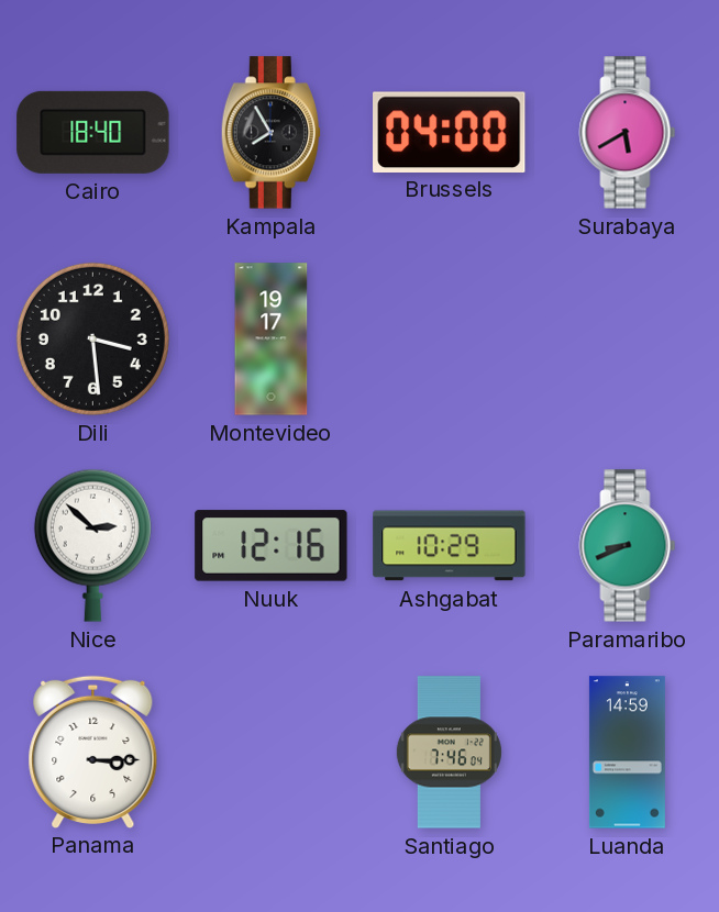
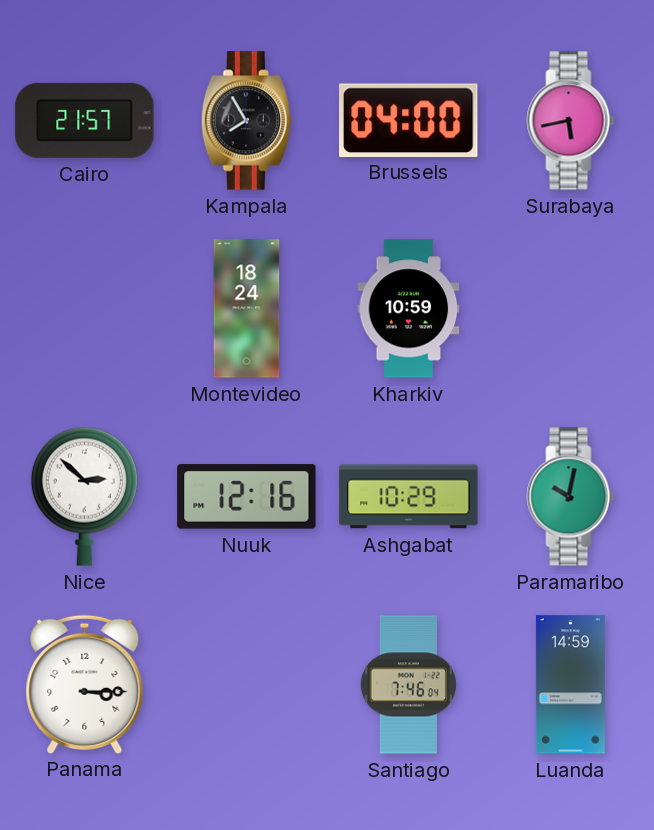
Cairo: 18:40 -> 21:57
Surabaya: 5:40 -> 5:43
Dili: 3:29 -> none
Montevideo: 19:17 -> 18:24
Kharkiv: none -> 10:59
Paramaribo: 8:41 -> 10:02
